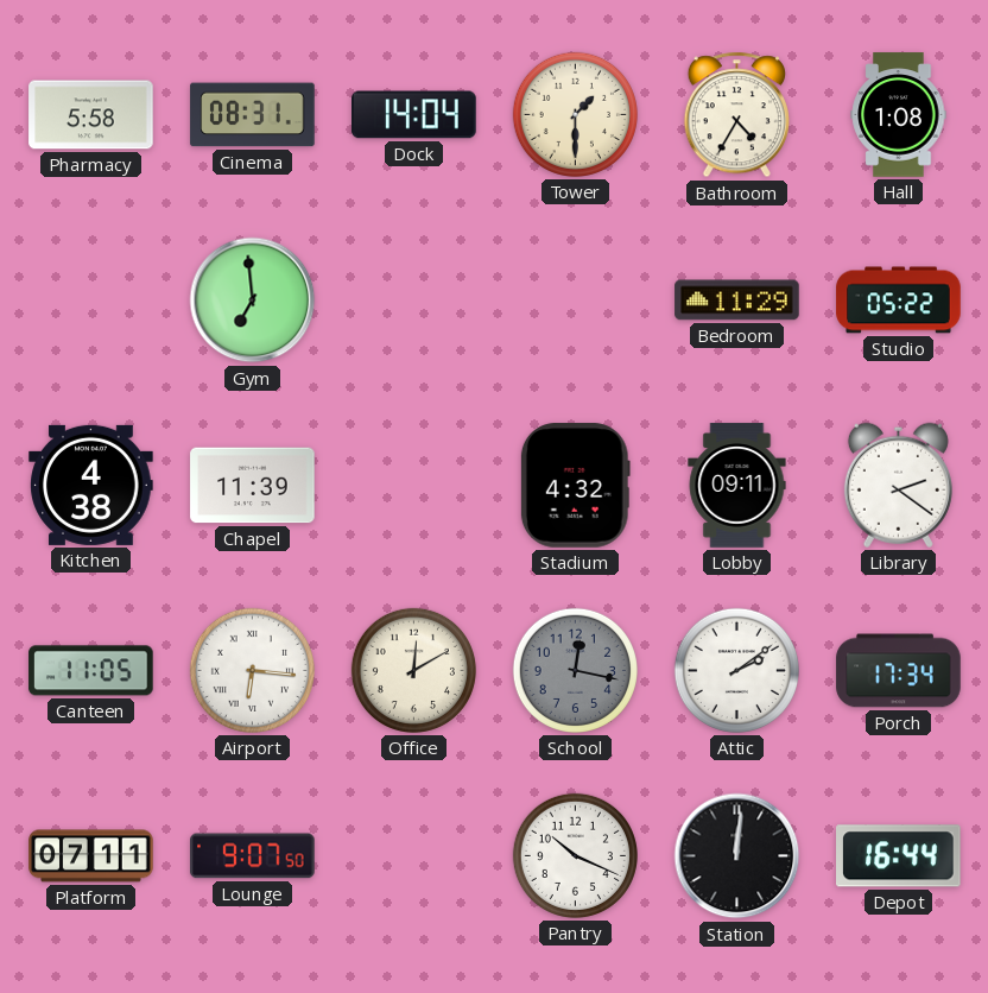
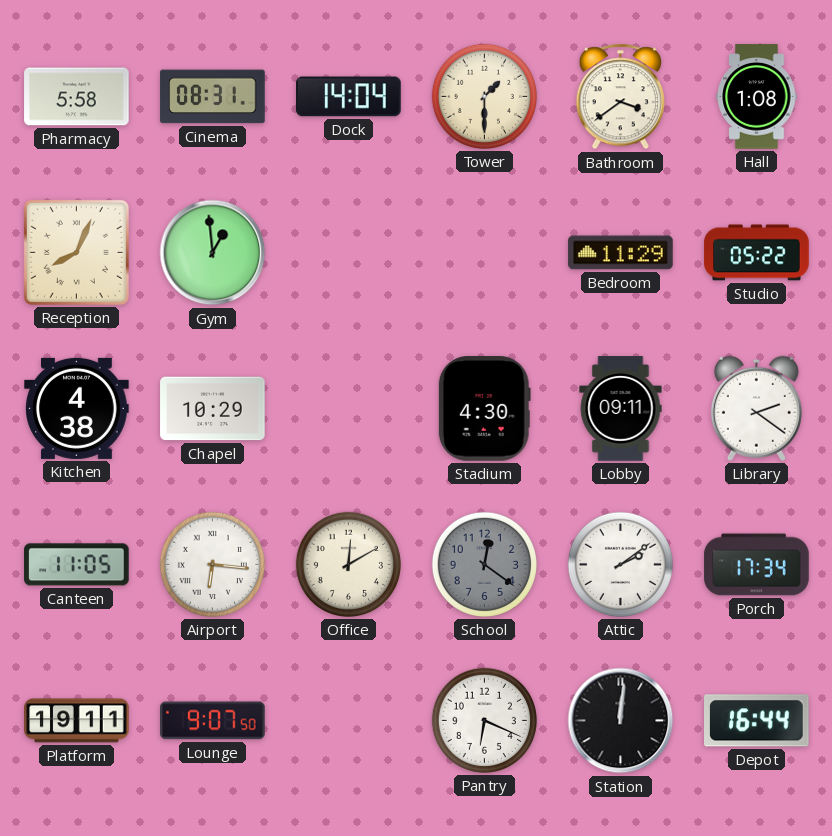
Bathroom: 4:35 -> 3:39
Reception: none -> 8:04
Gym: 6:59 -> 12:59
Chapel: 11:39 -> 10:29
Stadium: 4:32 -> 4:30
School: 12:17 -> 12:21
Platform: 07:11 -> 19:11
Pantry: 10:19 -> 6:19
